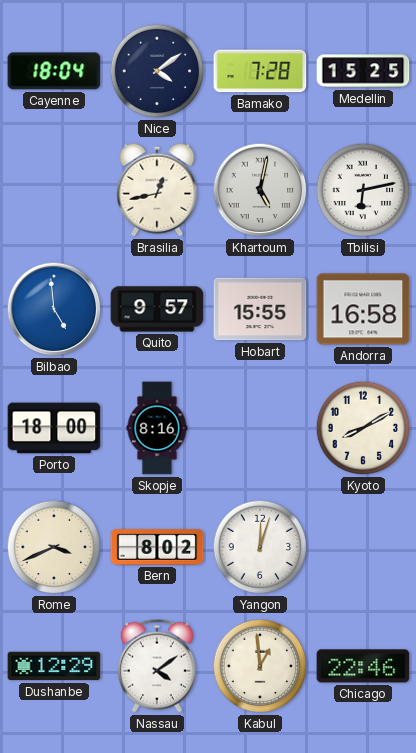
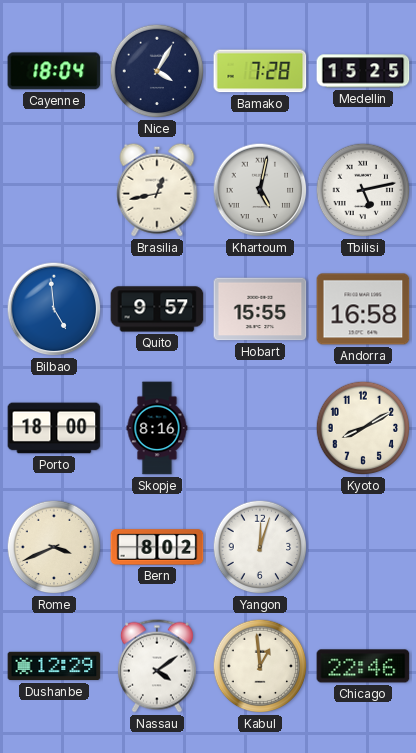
Nice: 4:09 -> 4:05
Tbilisi: 6:13 -> 5:13
